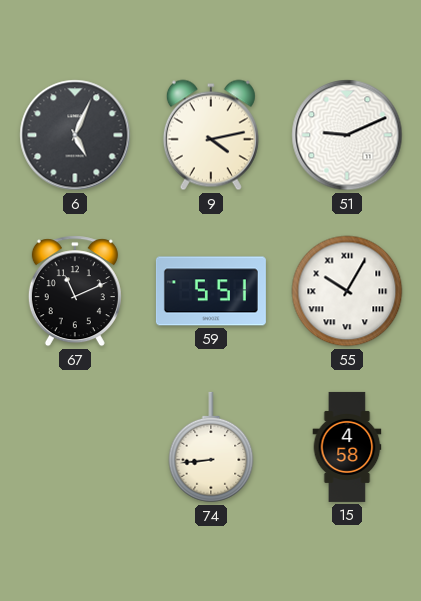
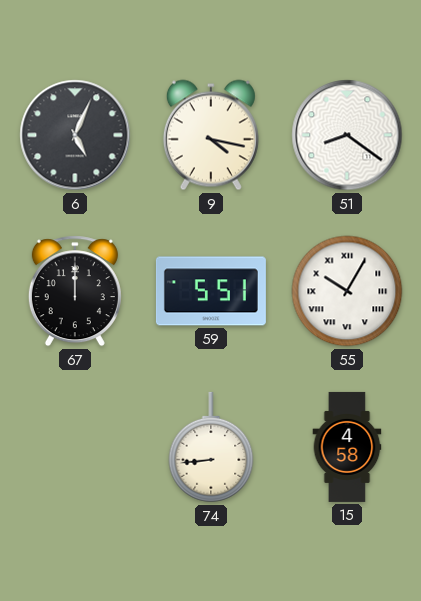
9: 4:13 -> 4:17
51: 9:11 -> 8:21
67: 11:11 -> 12:00
